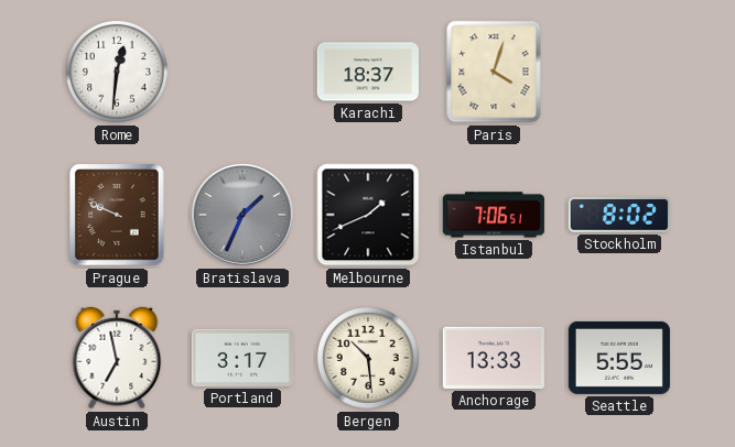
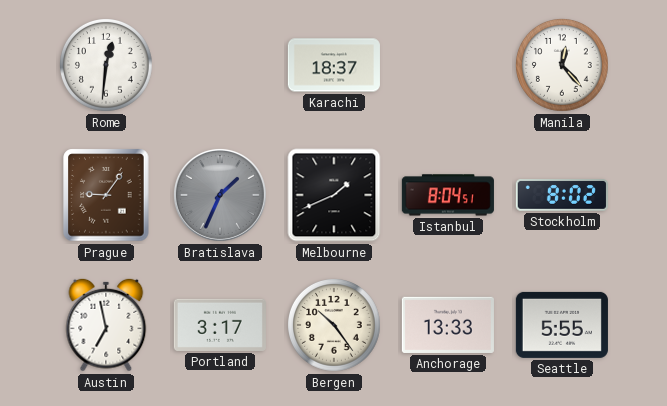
Paris: 4:03 -> none
Manila: none -> 12:23
Prague: 9:49 -> 9:06
Istanbul: 7:06 -> 8:04
Bergen: 10:29 -> 10:24
